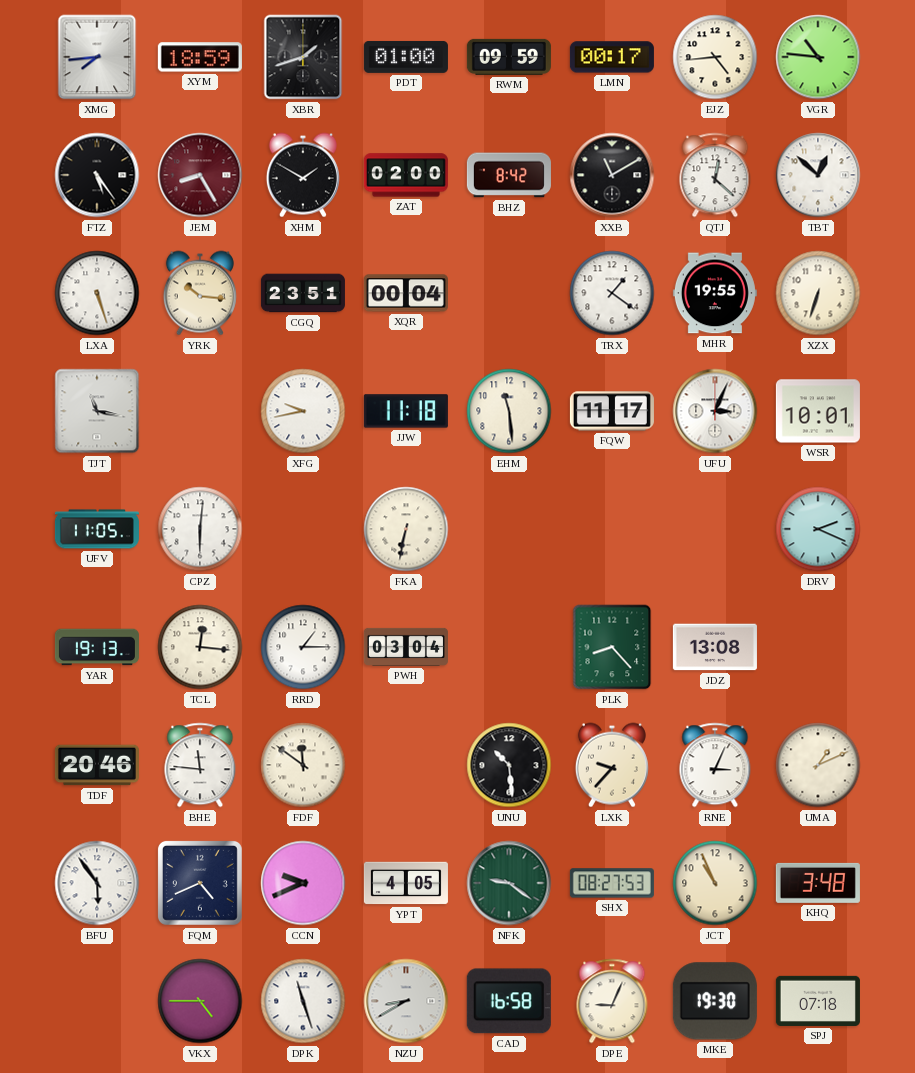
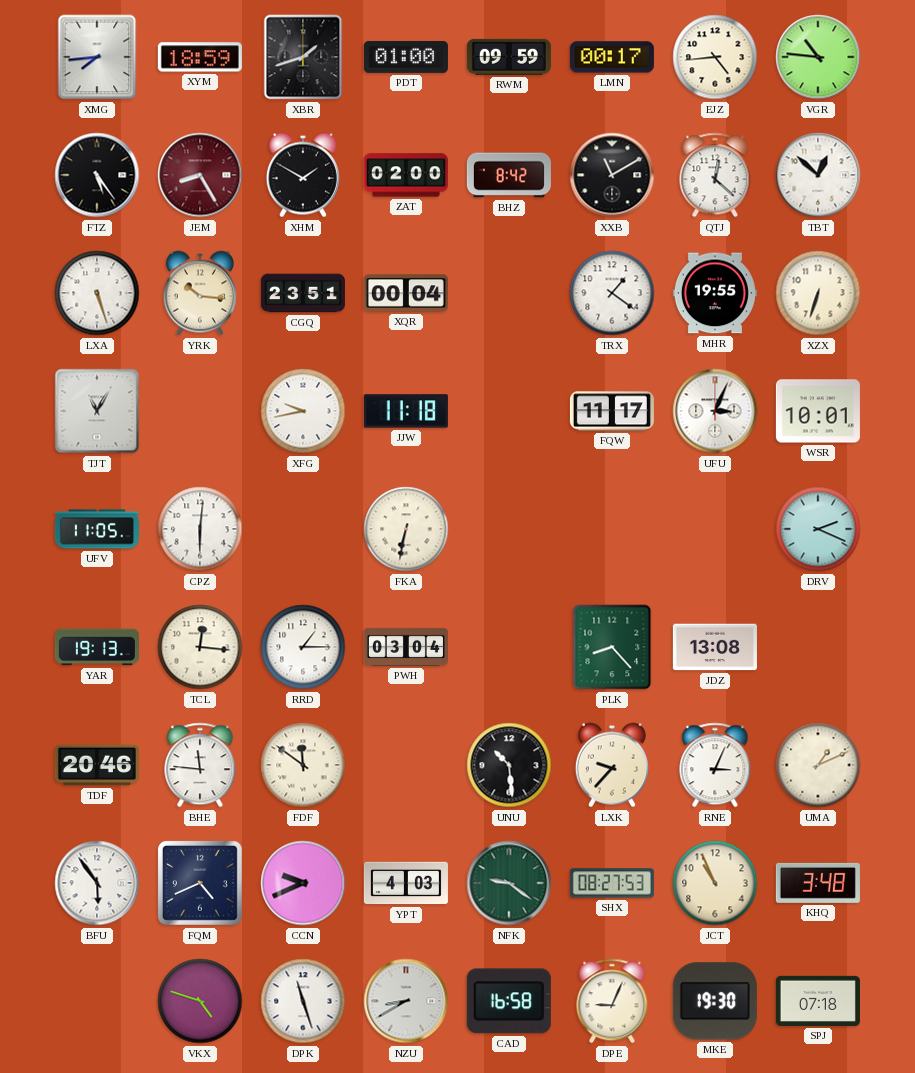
TJT: 11:17 -> 11:05
EHM: 11:29 -> none
YPT: 4:05 -> 4:03
VKX: 4:45 -> 4:48
